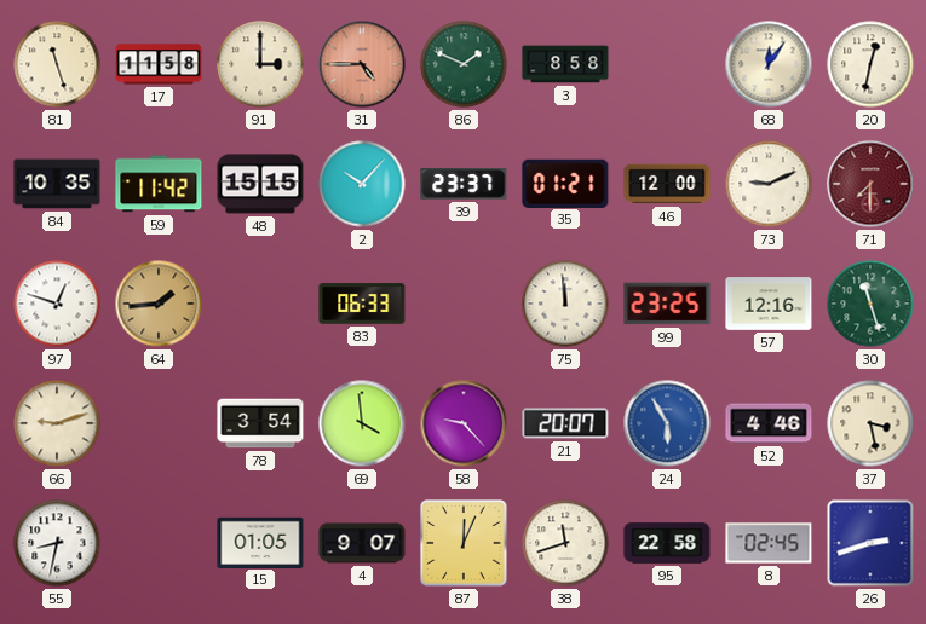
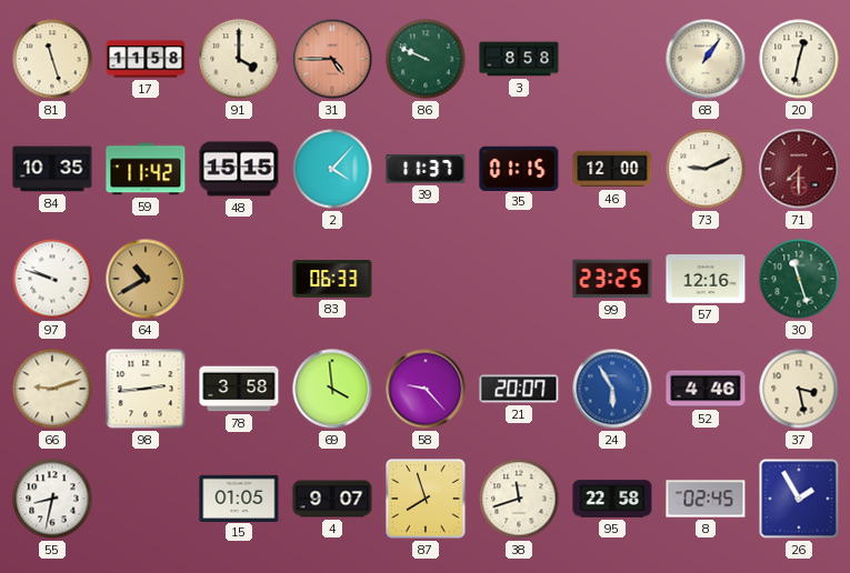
91: 3:00 -> 4:00
86: 1:49 -> 9:49
68: 12:06 -> 1:06
2: 10:07 -> 4:07
39: 23:37 -> 11:37
35: 01:21 -> 01:15
97: 12:48 -> 9:48
64: 1:44 -> 10:40
75: 11:59 -> none
98: none -> 2:44
78: 3:54 -> 3:58
87: 12:04 -> 7:57
26: 2:42 -> 1:55
